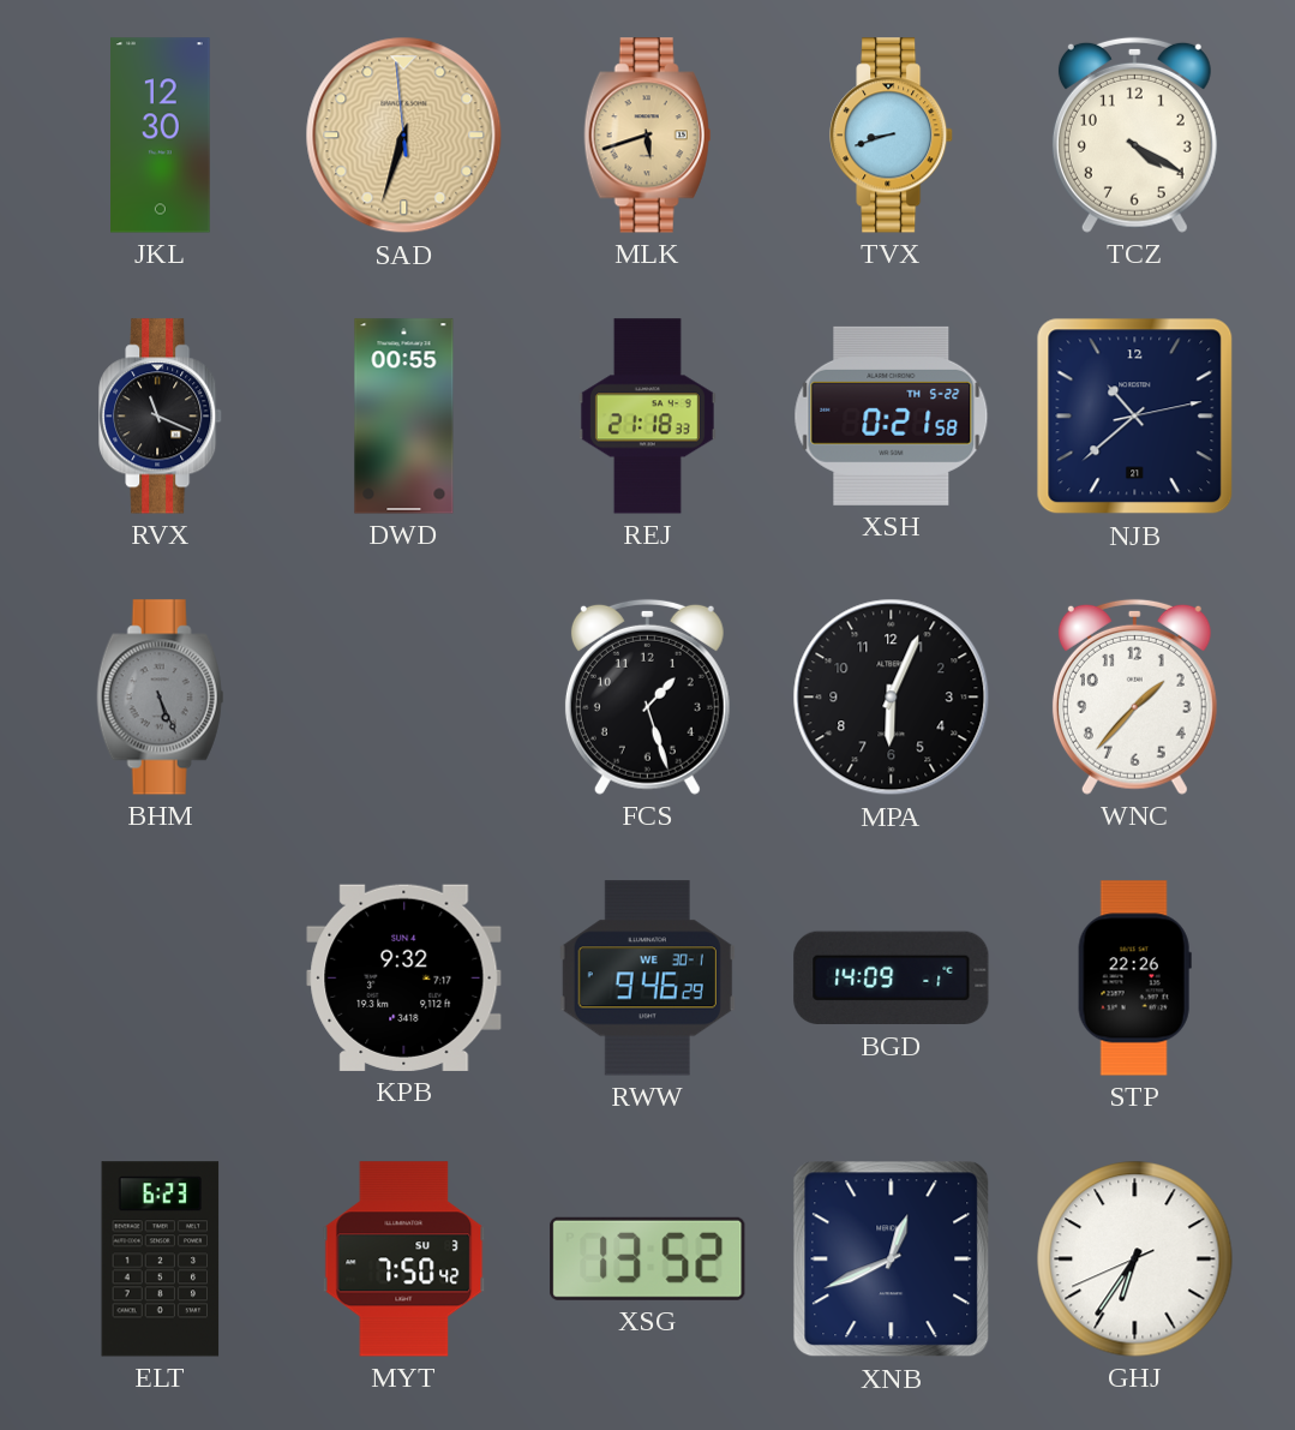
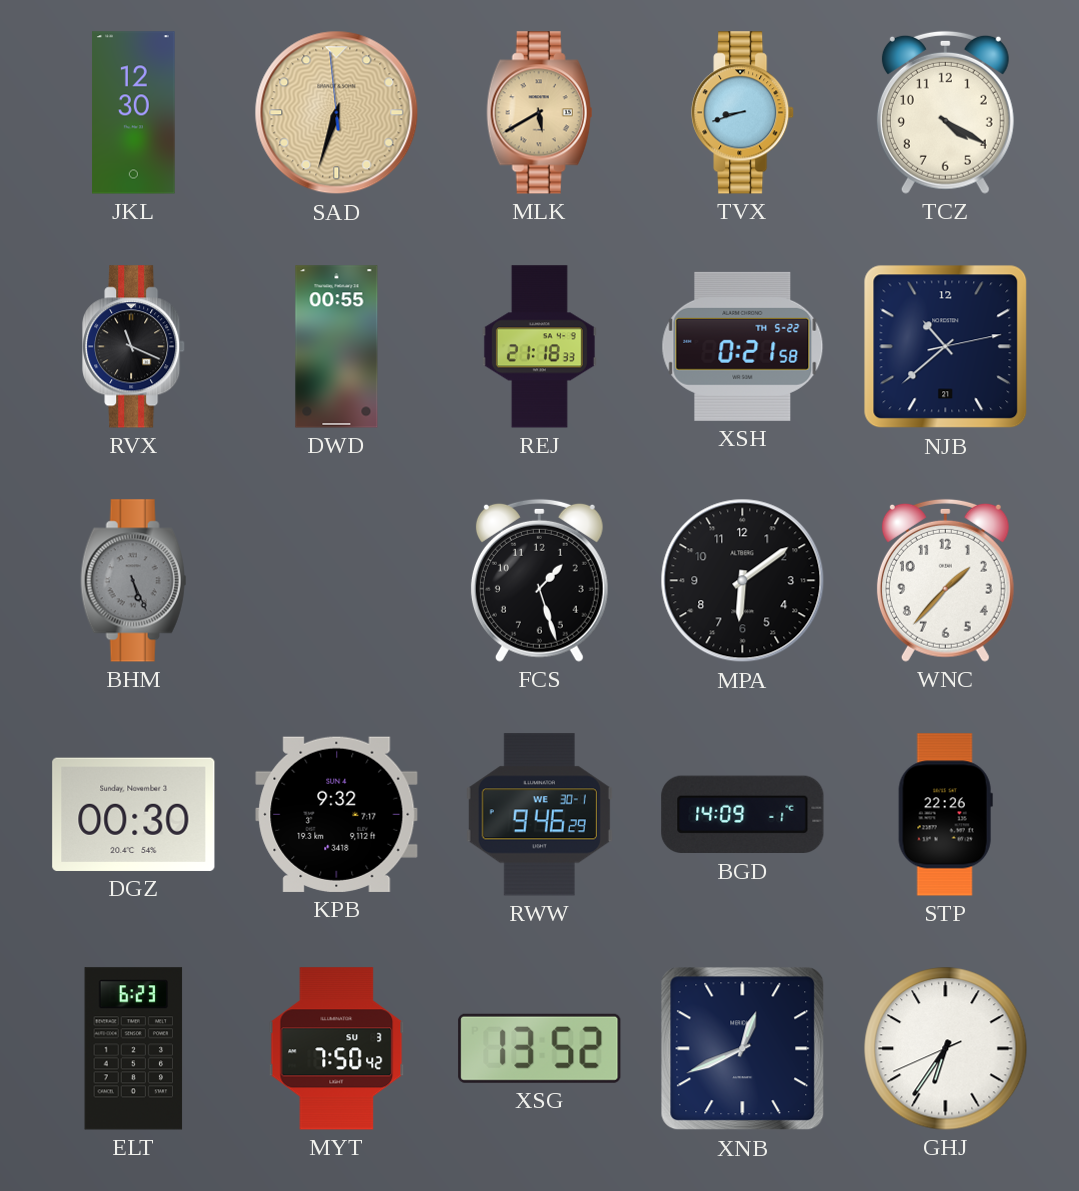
MLK: 5:42 -> 5:40
MPA: 6:04 -> 6:09
DGZ: none -> 00:30
